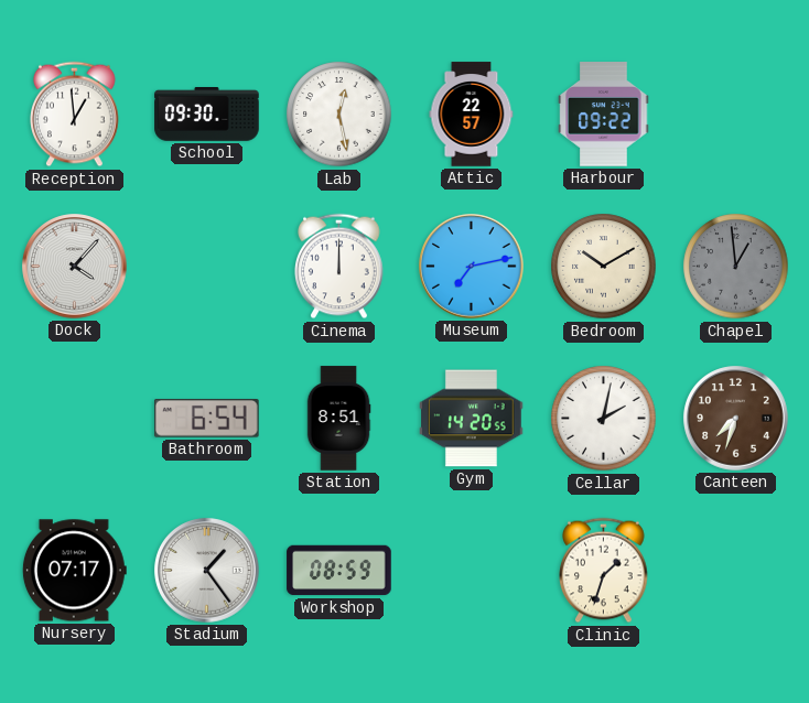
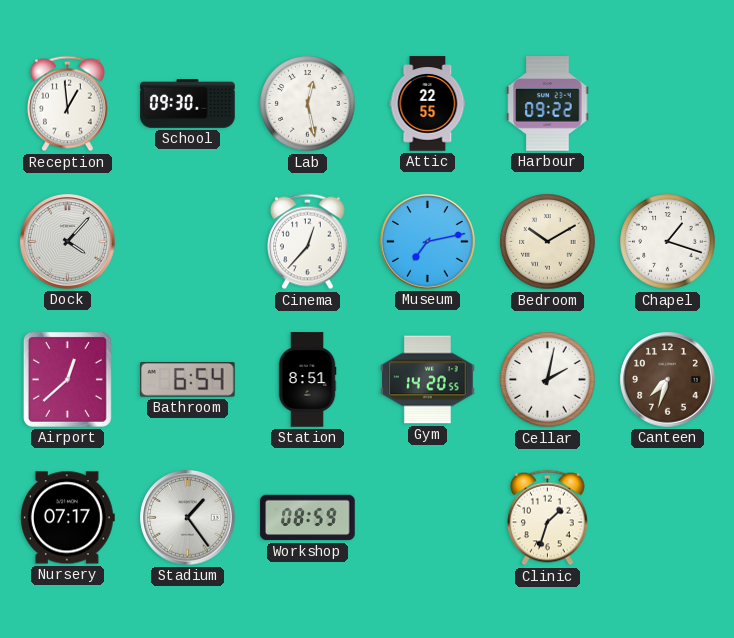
Attic: 22:57 -> 22:55
Cinema: 12:00 -> 12:37
Chapel: 12:59 -> 1:18
Chapel dial: grey -> white
Airport: none -> 12:38
